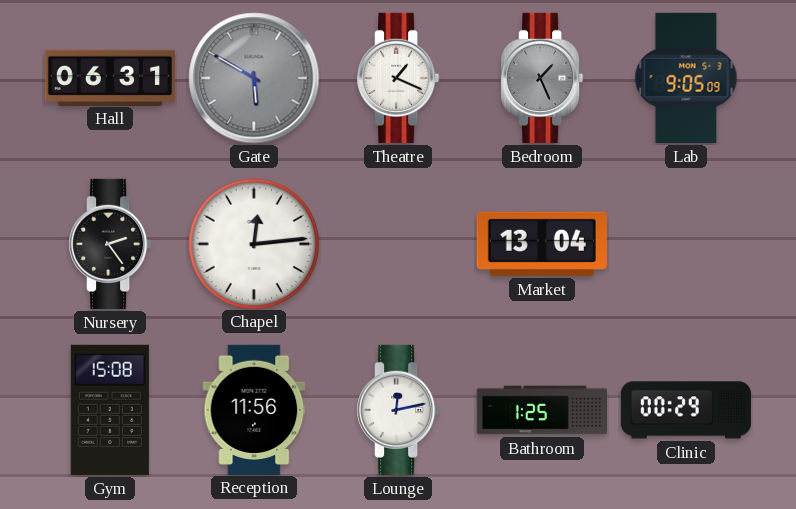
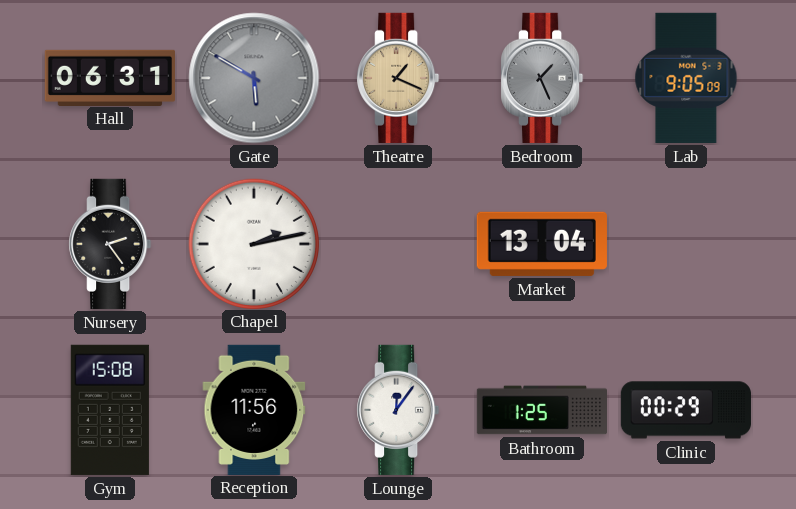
Theatre dial: white -> champagne
Chapel: 12:14 -> 2:13
Lounge: 12:13 -> 12:06
